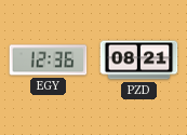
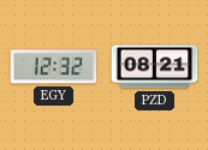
EGY: 12:36 -> 12:32
